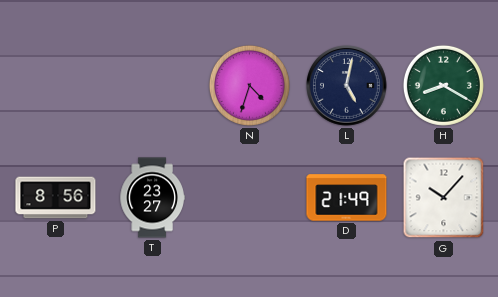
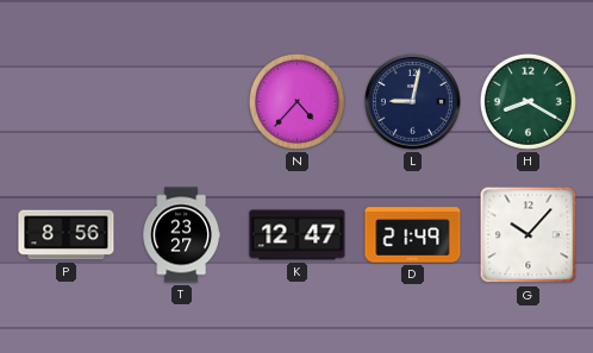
N: 4:33 -> 4:37
L: 5:02 -> 9:02
K: none -> 12:47
